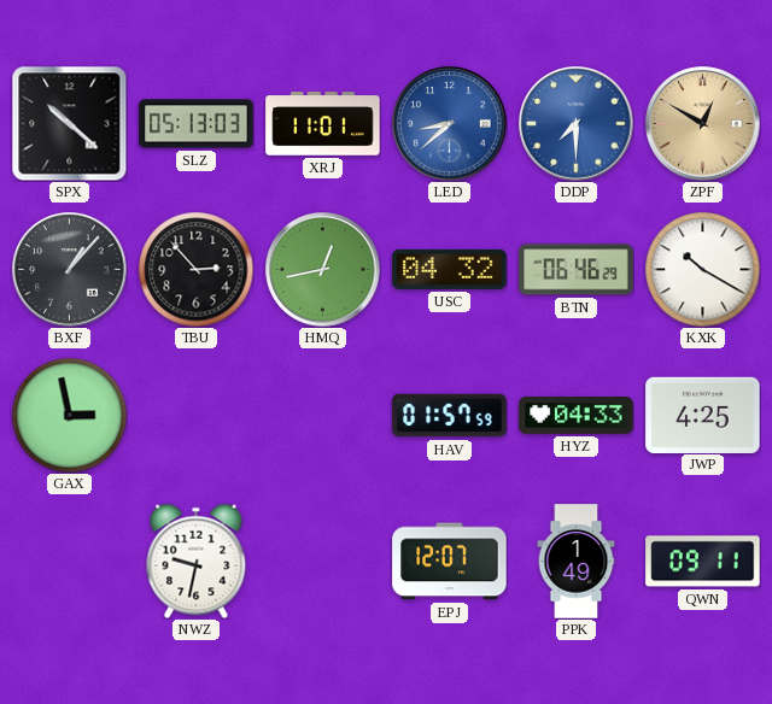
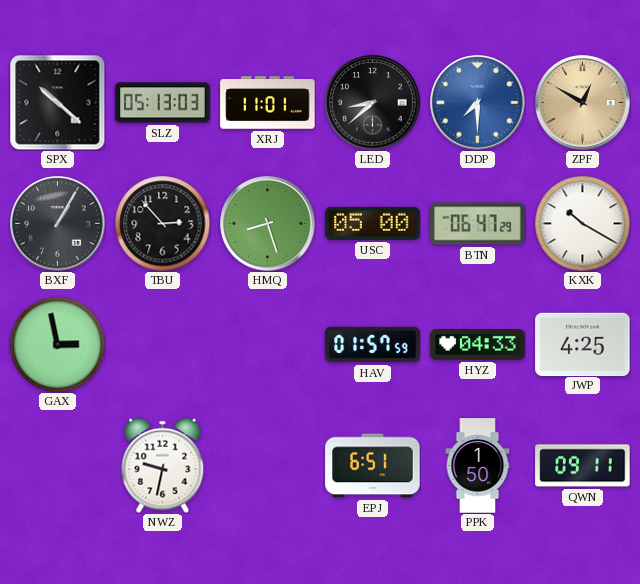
LED dial: blue -> black
BXF: 1:07 -> 1:05
HMQ: 12:43 -> 8:27
USC: 04:32 -> 05:00
BTN: 06:46 -> 06:47
EPJ: 12:07 -> 6:51
PPK: 1:49 -> 1:50
